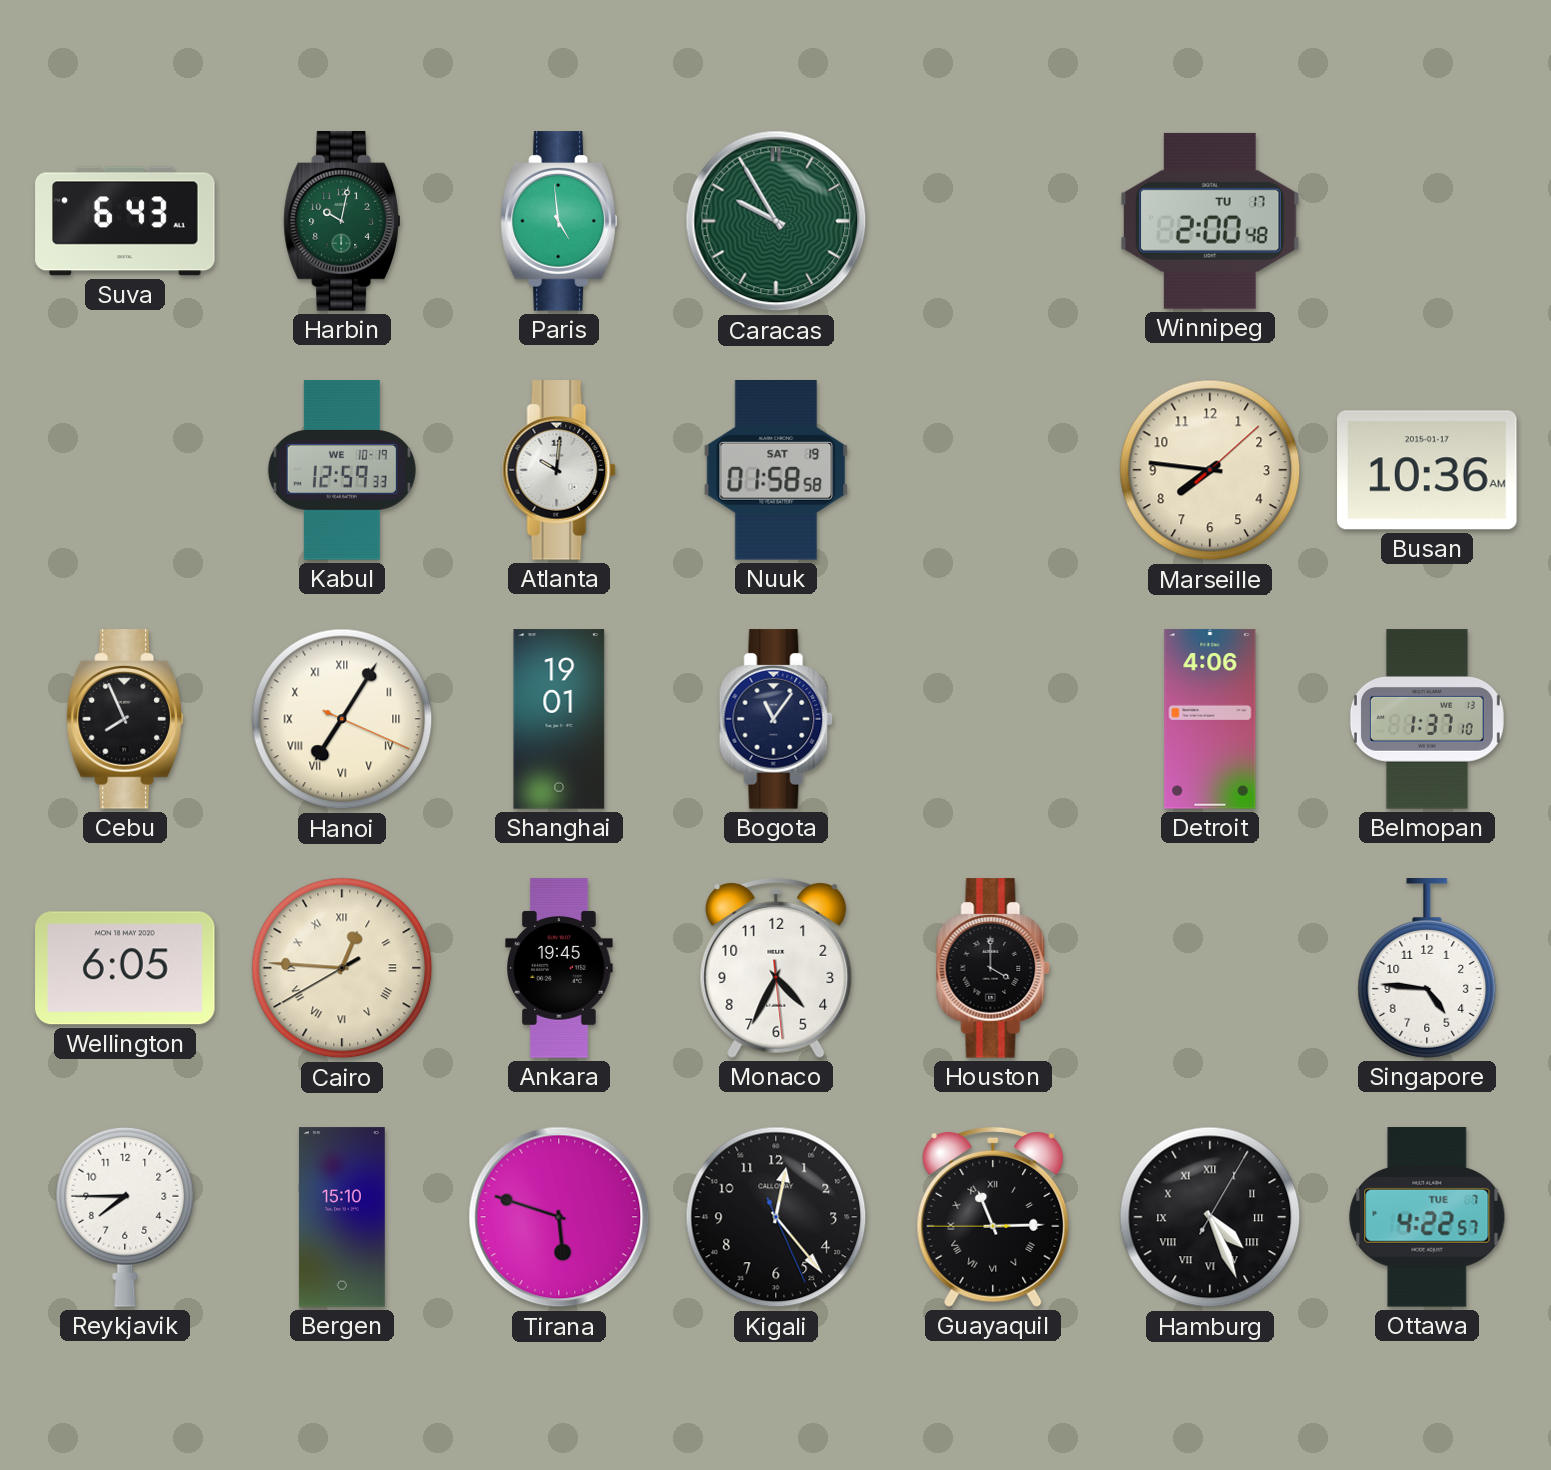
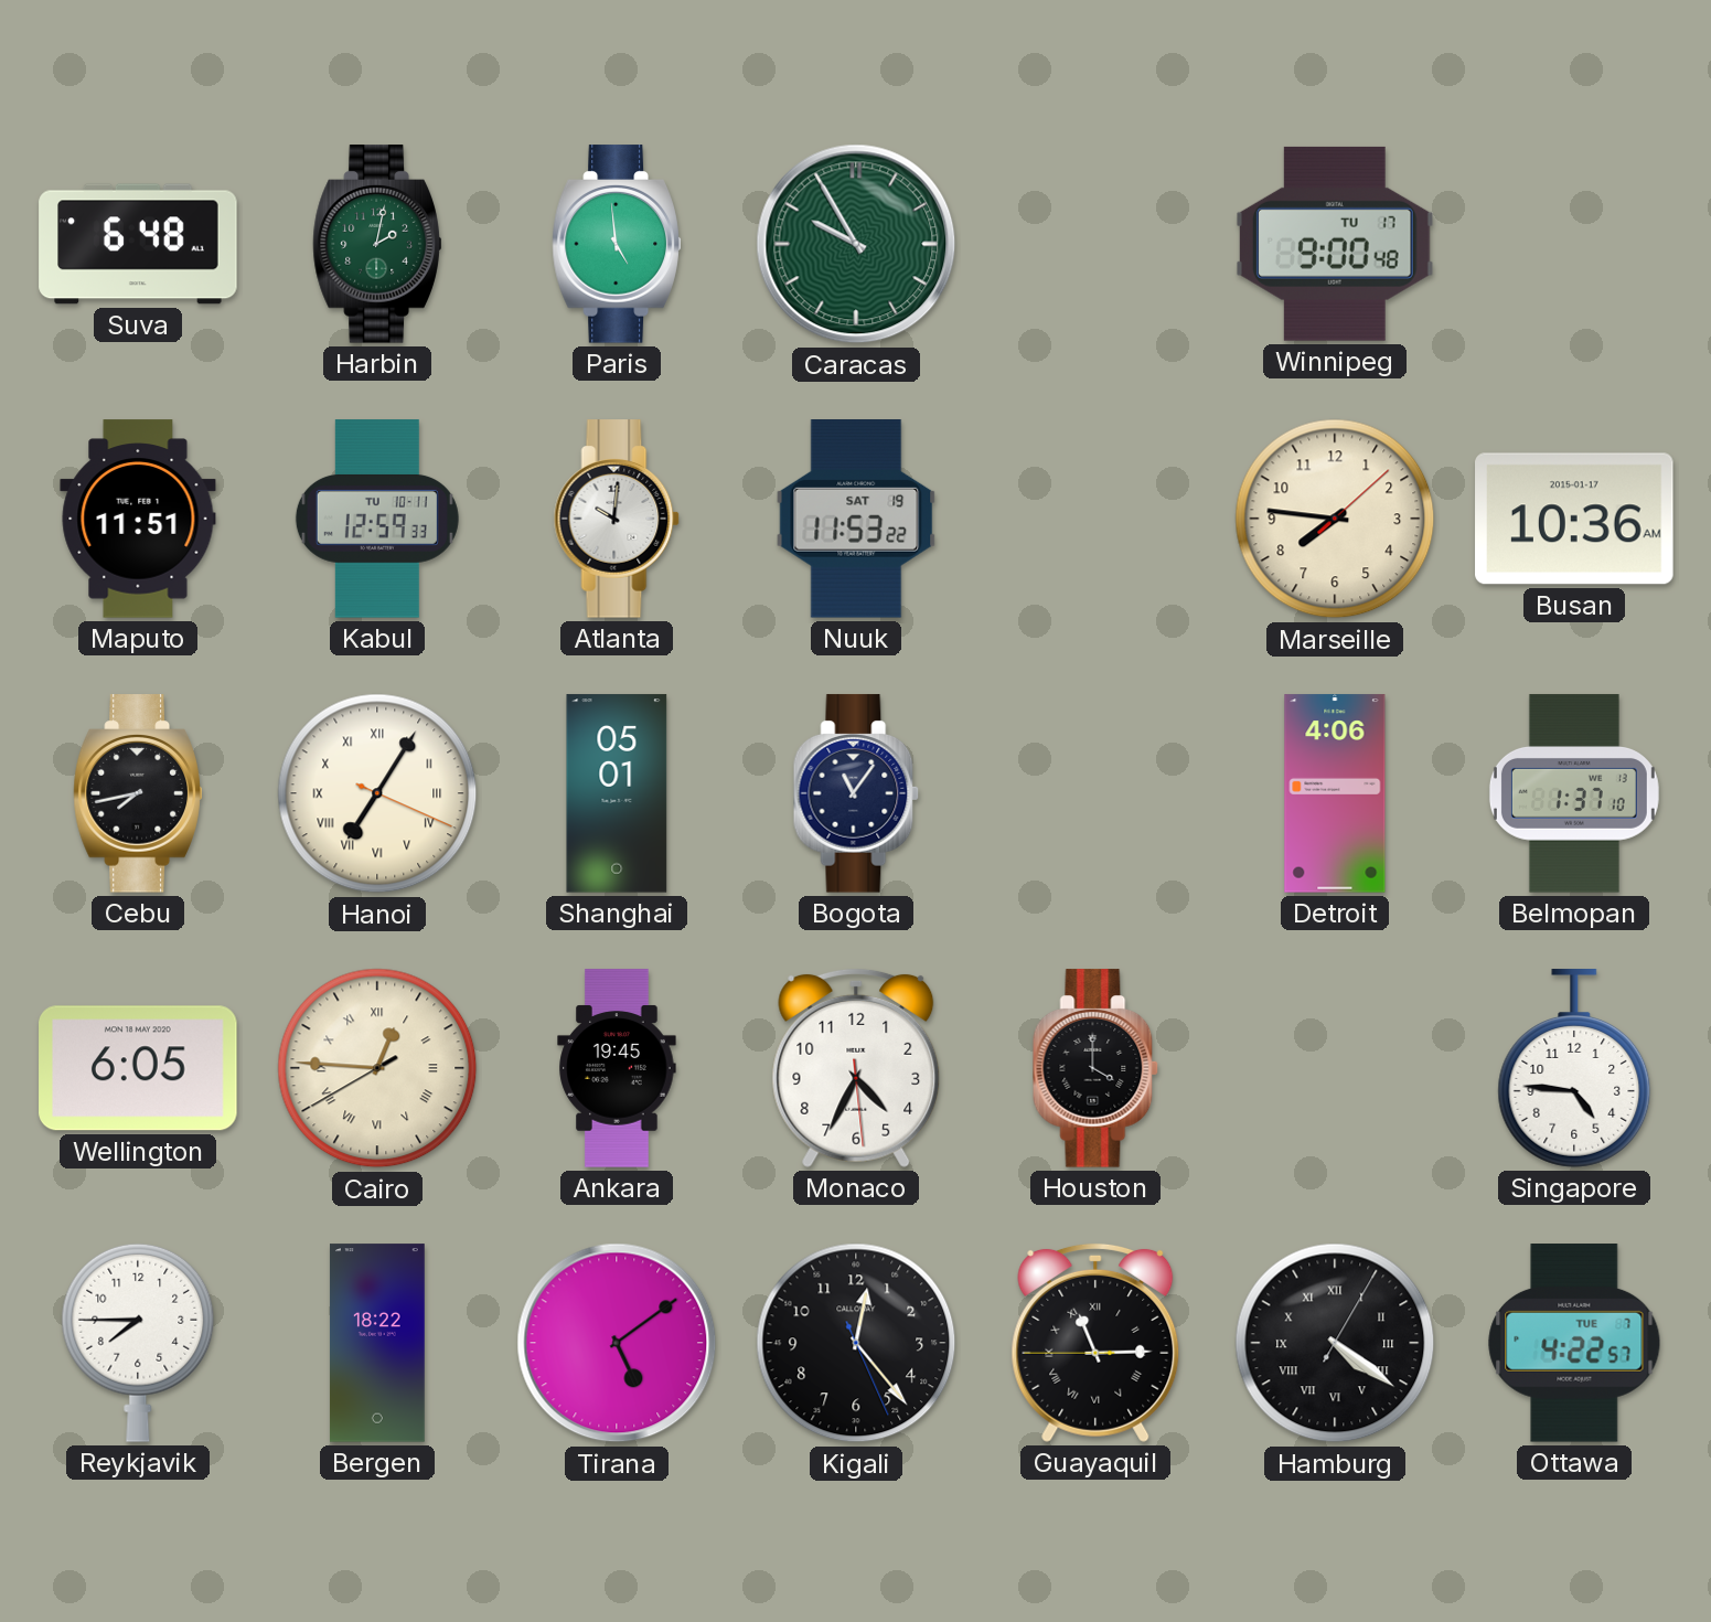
Suva: 6:43 -> 6:48
Harbin: 10:02 -> 2:02
Winnipeg: 2:00 -> 9:00
Maputo: none -> 11:51
Kabul date: WE 10-19 -> TU 10-11
Nuuk: 01:58 -> 11:53
Cebu: 7:56 -> 7:43
Shanghai: 19:01 -> 05:01
Bergen: 15:10 -> 18:22
Tirana: 5:48 -> 5:09
Hamburg: 4:26 -> 4:21
